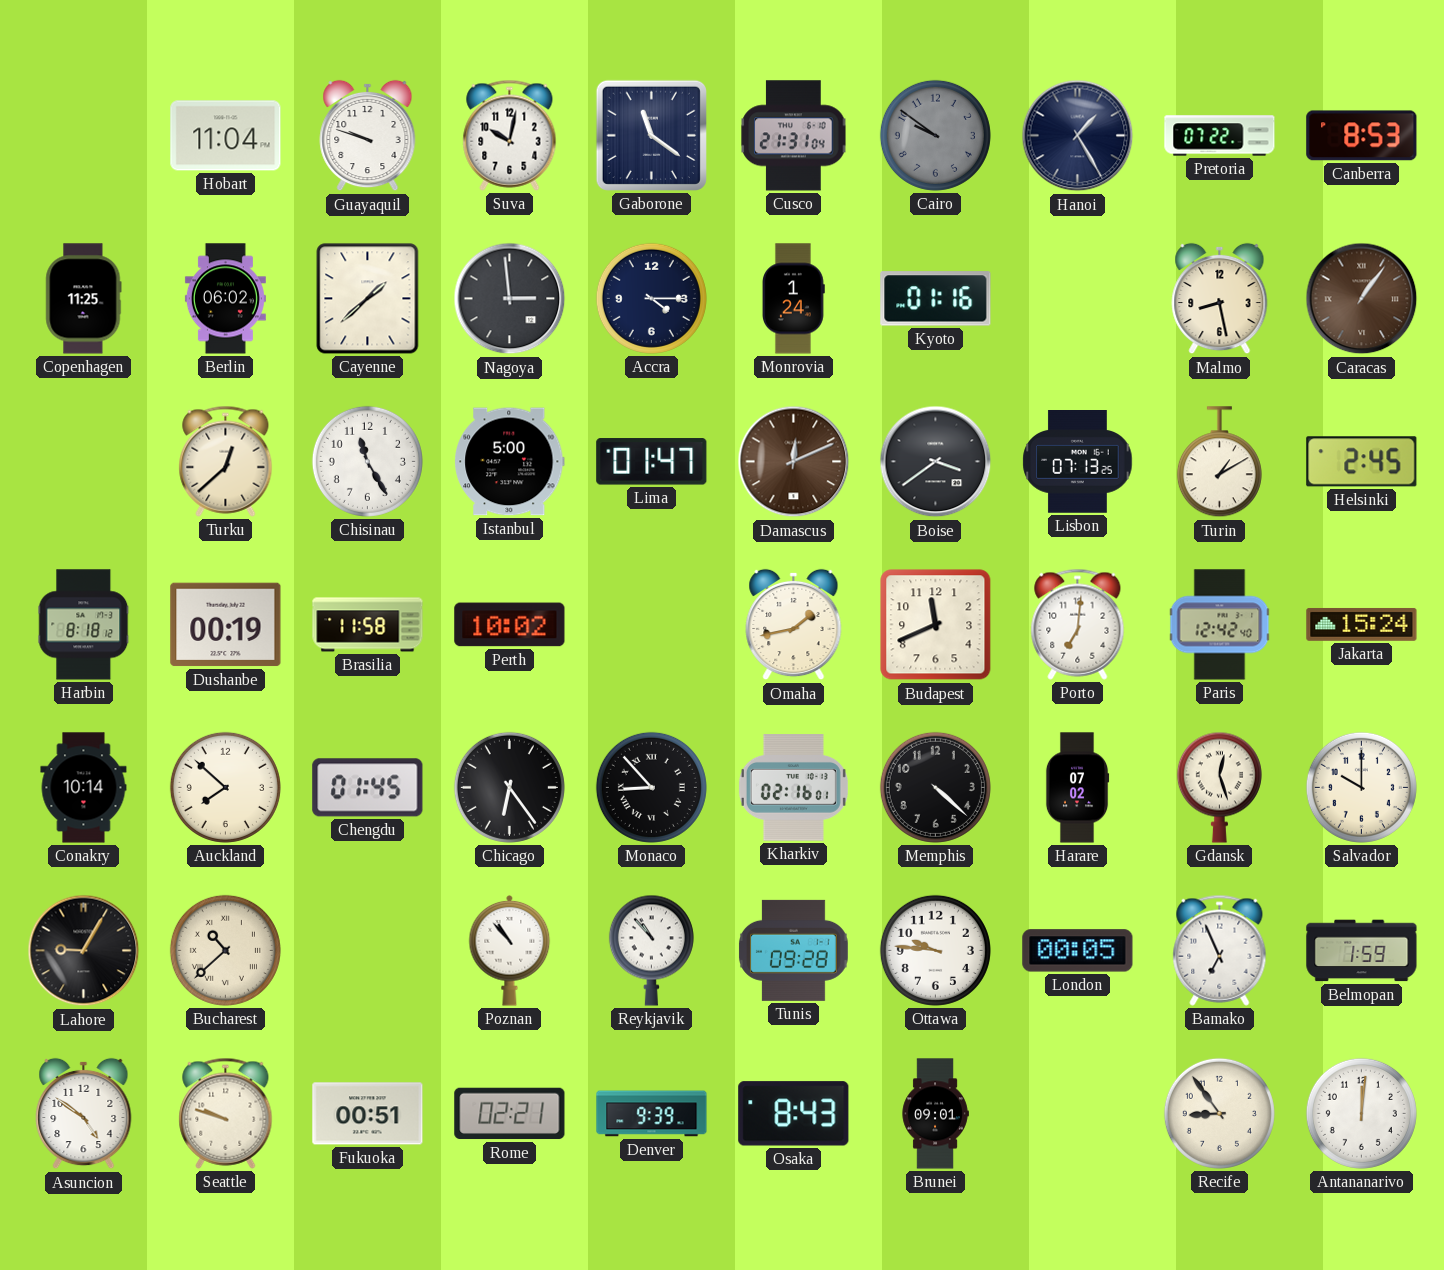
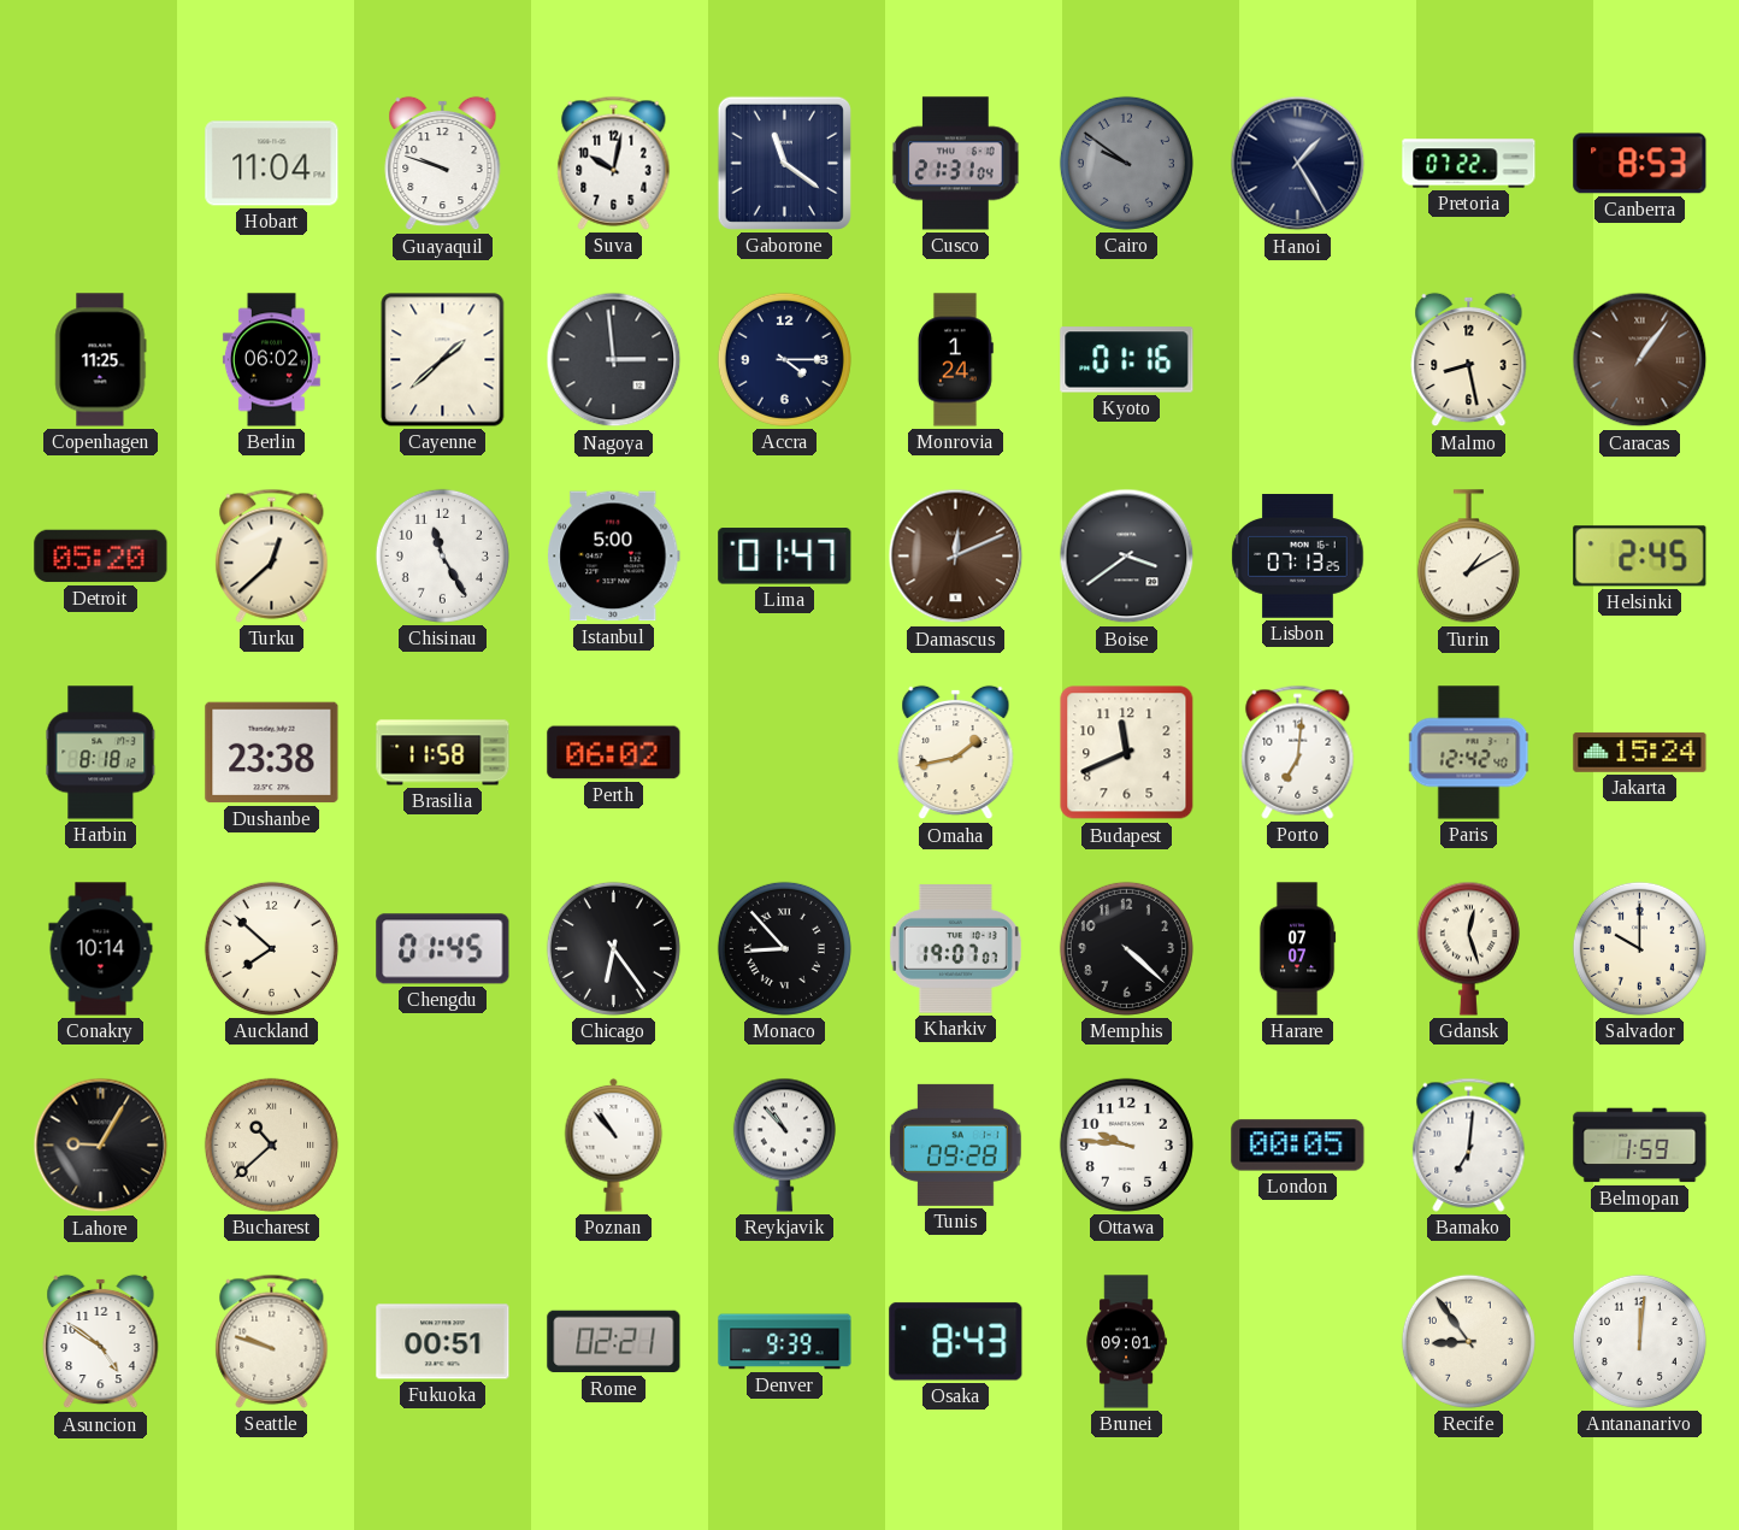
Detroit: none -> 05:20
Dushanbe: 00:19 -> 23:38
Perth: 10:02 -> 06:02
Kharkiv: 02:16 -> 19:07
Harare: 07:02 -> 07:07
Bamako: 6:56 -> 7:01
